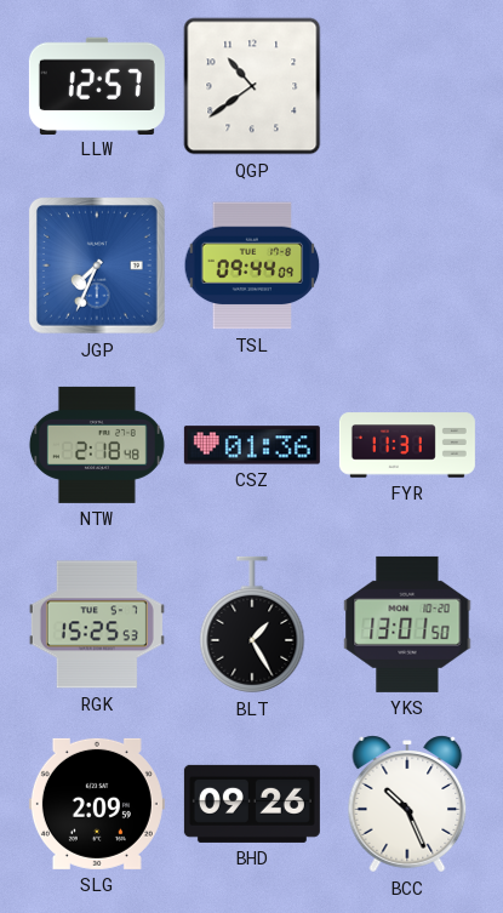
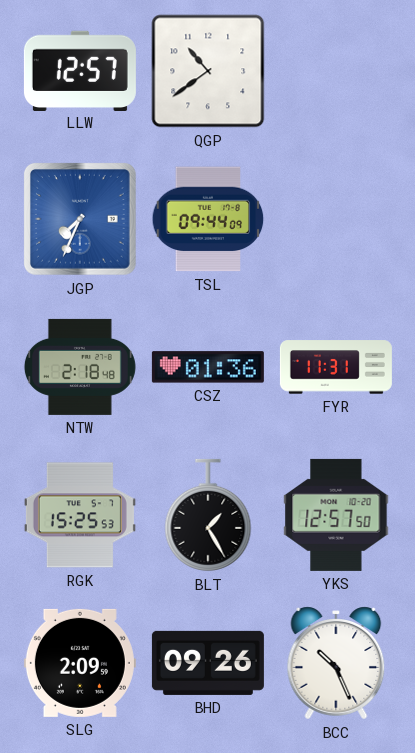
YKS: 13:01 -> 12:57
